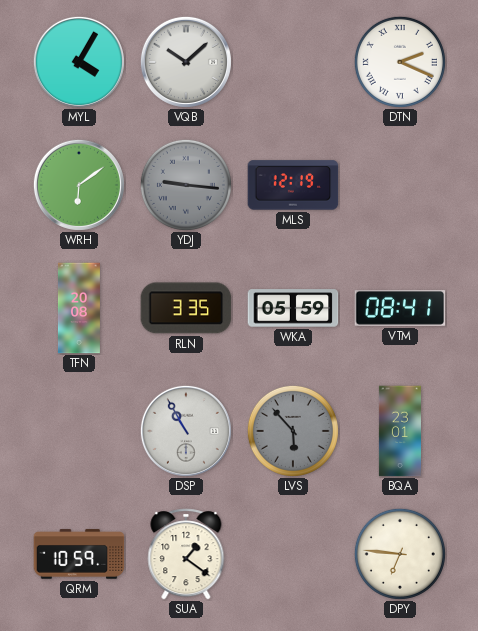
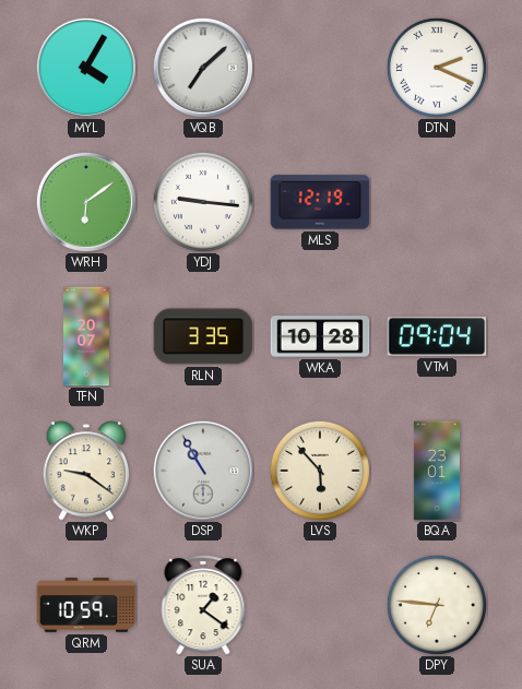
VQB: 10:08 -> 7:08
YDJ dial: grey -> white
TFN: 20:08 -> 20:07
WKA: 05:59 -> 10:28
VTM: 08:41 -> 09:04
WKP: none -> 9:21
LVS dial: grey -> cream
